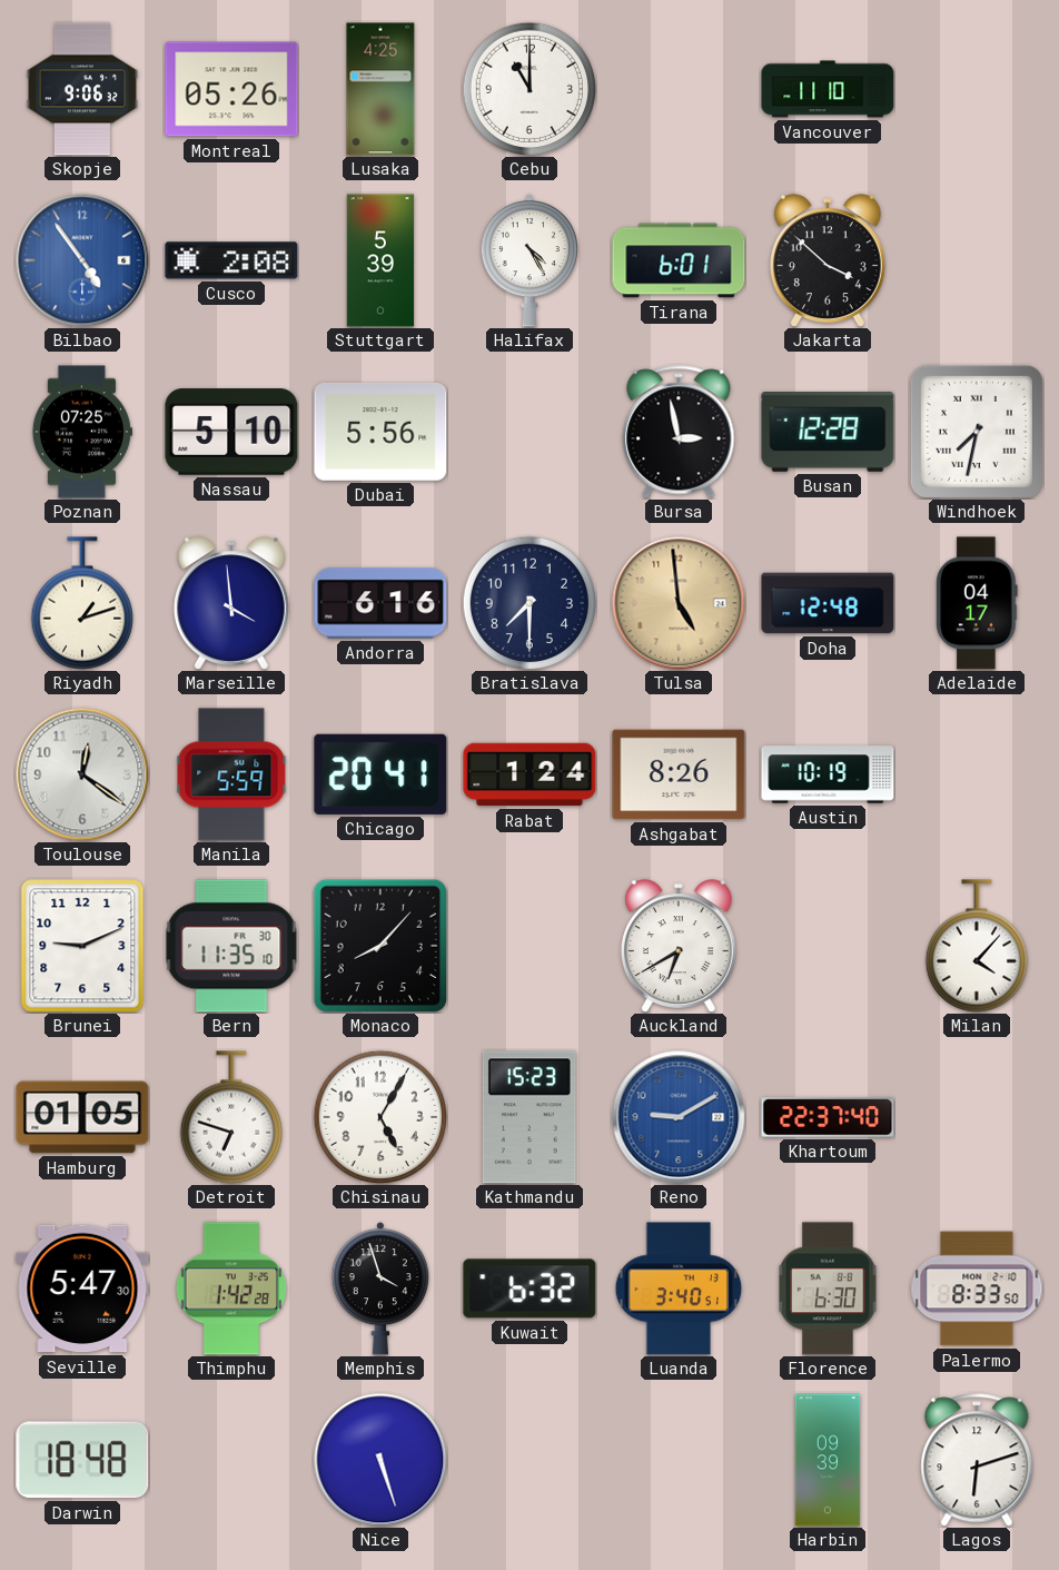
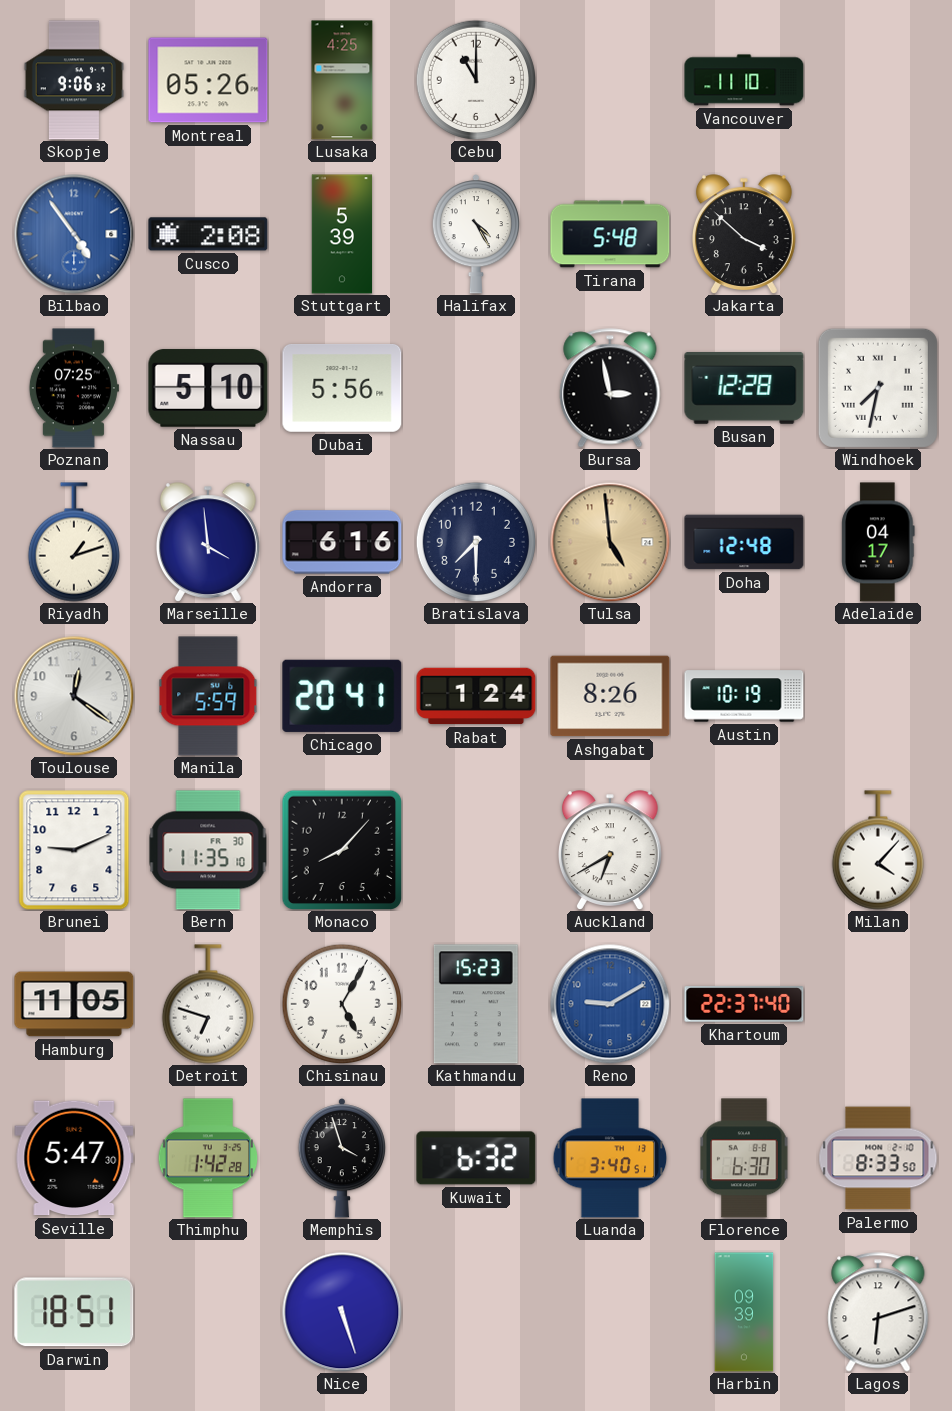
Tirana: 6:01 -> 5:48
Hamburg: 01:05 -> 11:05
Darwin: 18:48 -> 18:51
